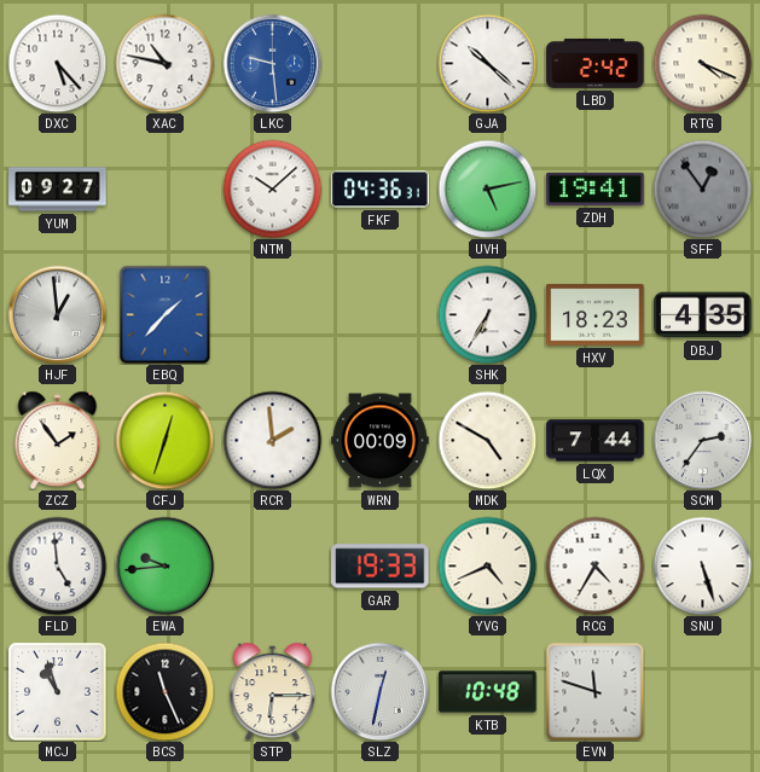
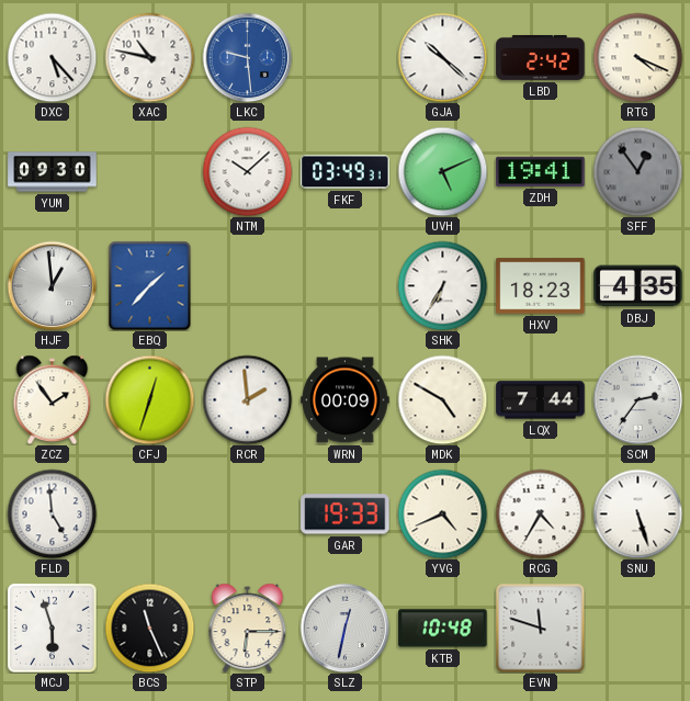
YUM: 09:27 -> 09:30
FKF: 04:36 -> 03:49
UVH: 5:13 -> 5:11
EWA: 9:44 -> none
MCJ: 10:57 -> 5:57
